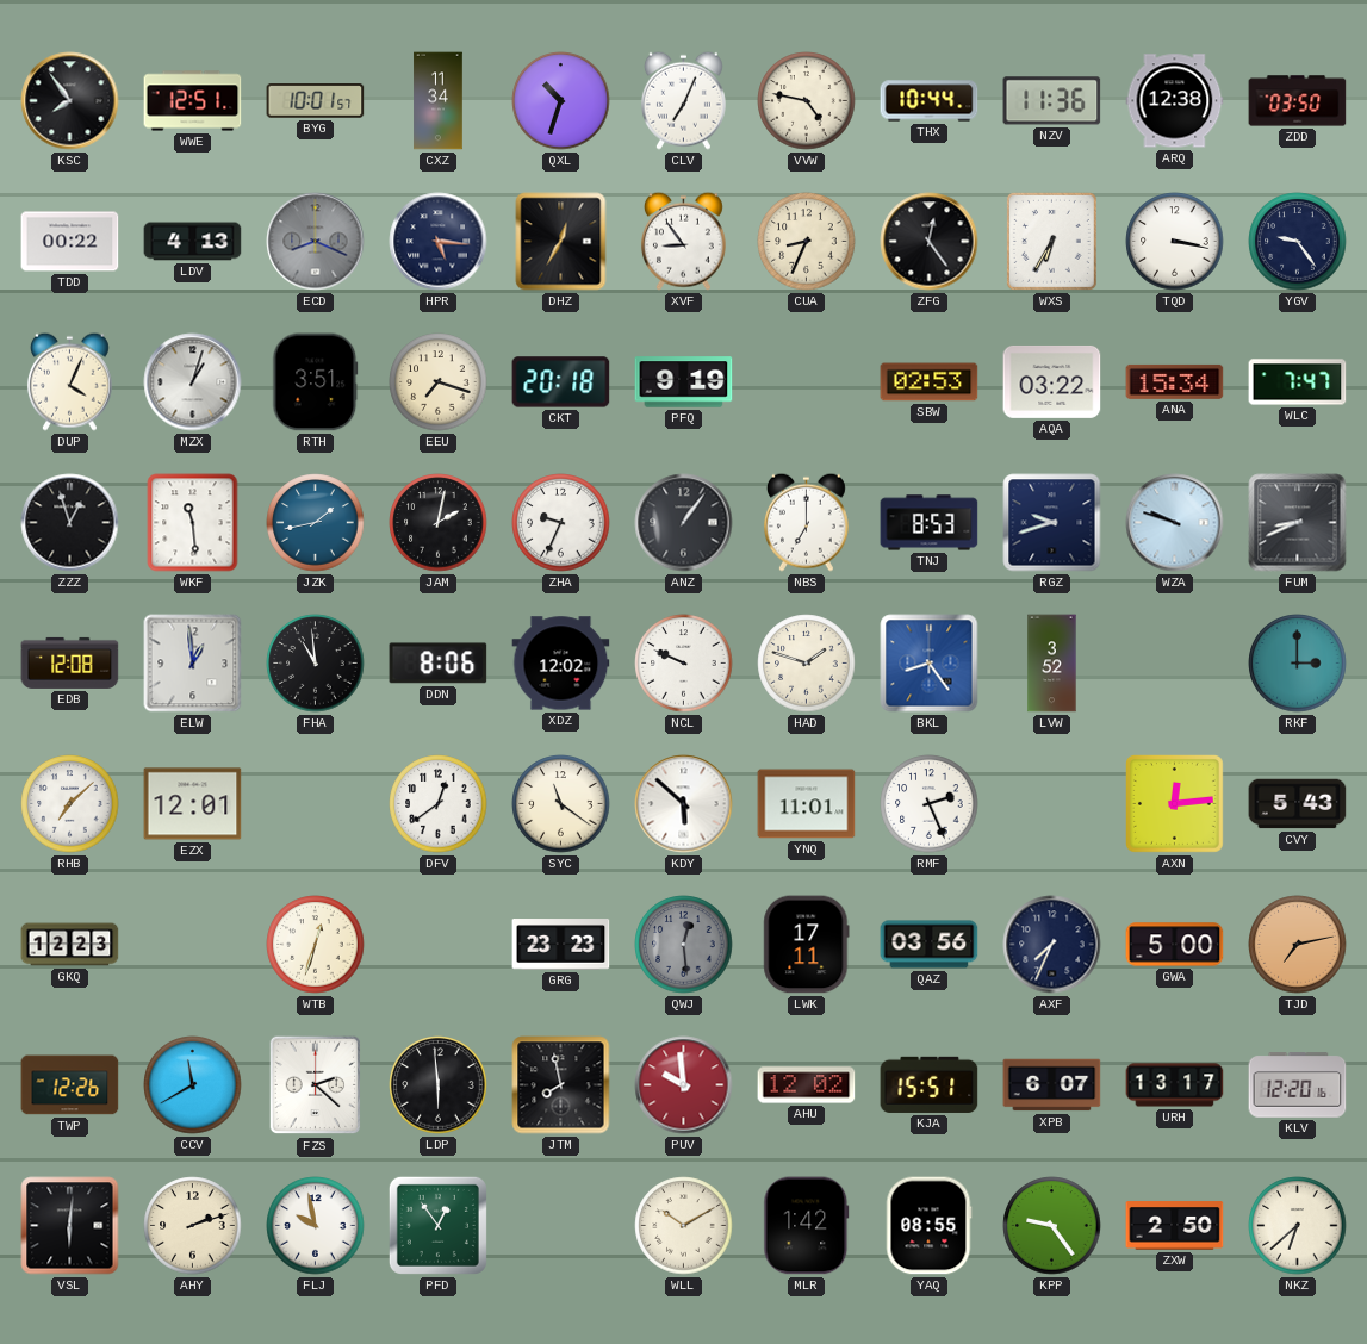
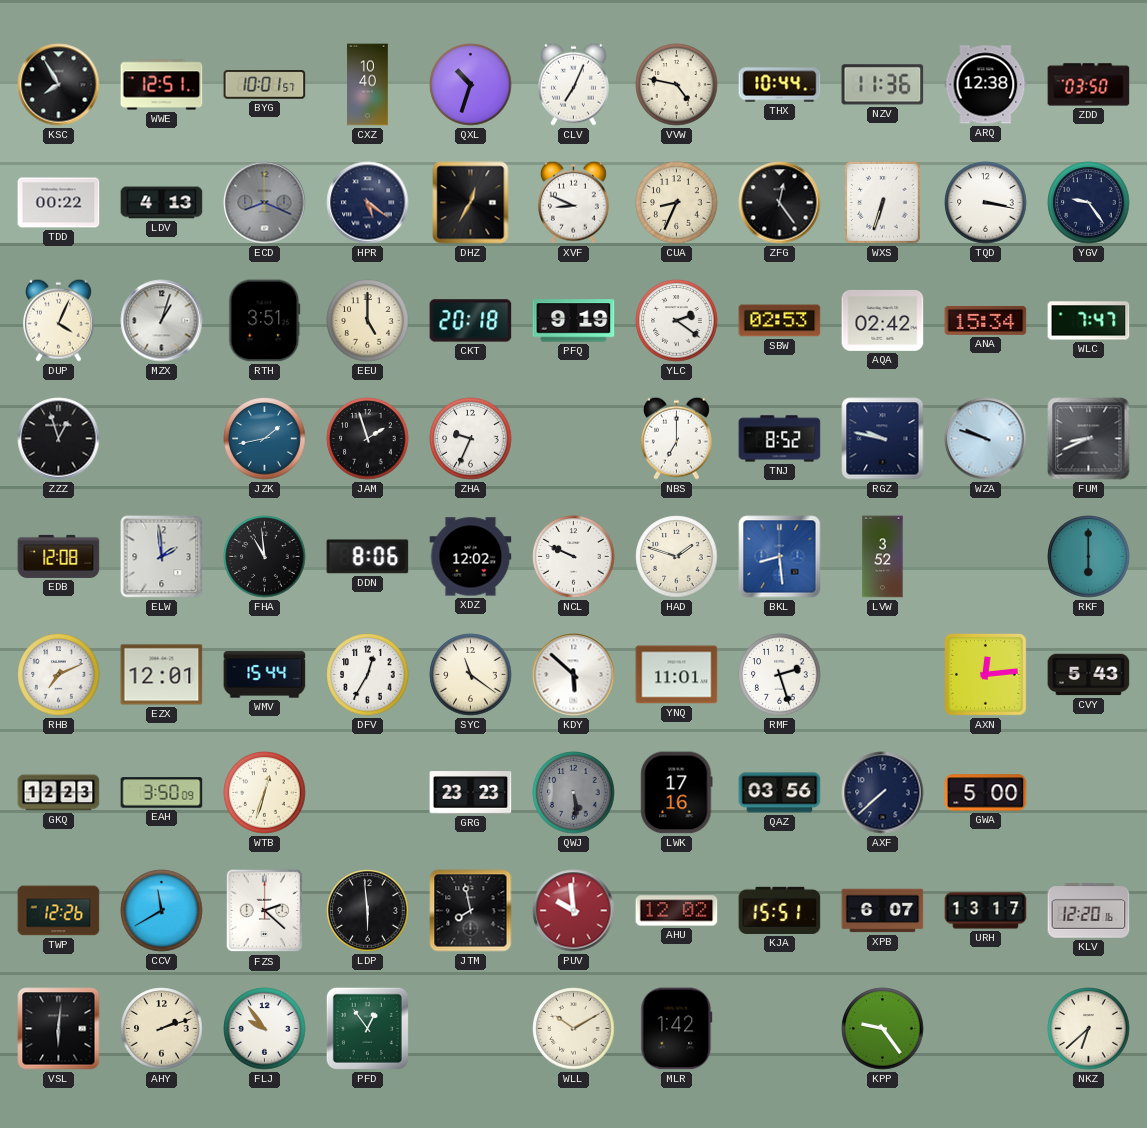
KSC: 7:54 -> 7:55
CXZ: 11:34 -> 10:40
HPR: 5:16 -> 5:21
XVF: 8:54 -> 8:49
WXS: 6:35 -> 6:33
EEU: 7:18 -> 5:00
YLC: none -> 2:21
AQA: 03:22 -> 02:42
WKF: 11:29 -> none
JAM: 2:02 -> 1:57
ANZ: 1:06 -> none
TNJ: 8:53 -> 8:52
RGZ: 9:42 -> 9:47
ELW: 12:59 -> 1:59
BKL: 8:24 -> 8:29
RKF: 3:00 -> 6:00
RHB: 7:08 -> 7:11
WMV: none -> 15:44
DFV: 12:39 -> 12:35
RMF: 2:26 -> 2:27
EAH: none -> 3:50
QWJ: 12:29 -> 5:29
LWK: 17:11 -> 17:16
AXF: 7:34 -> 7:38
TJD: 7:13 -> none
FLJ: 9:58 -> 9:54
YAQ: 08:55 -> none
ZXW: 2:50 -> none
